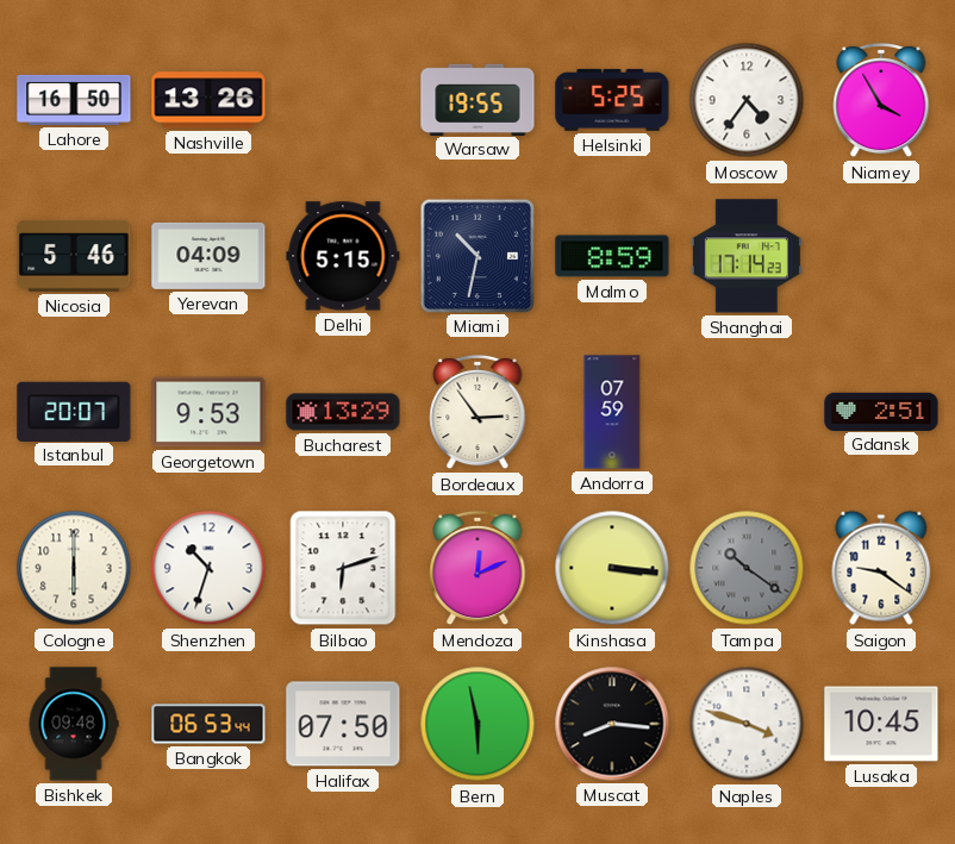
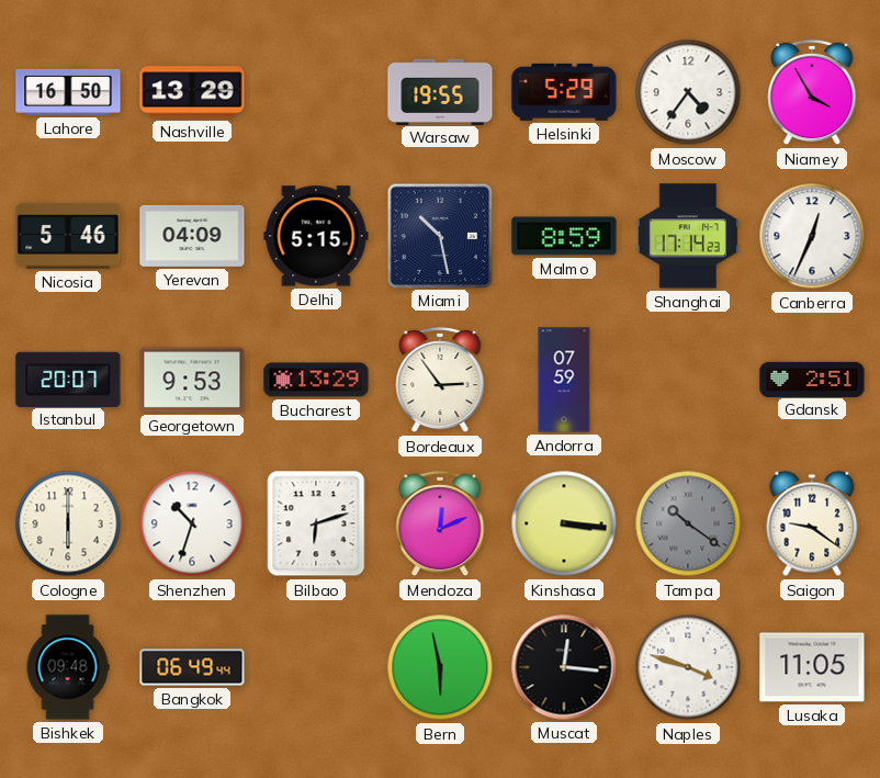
Nashville: 13:26 -> 13:29
Helsinki: 5:25 -> 5:29
Miami: 10:32 -> 10:28
Canberra: none -> 12:34
Bangkok: 06:53 -> 06:49
Halifax: 07:50 -> none
Muscat: 8:16 -> 12:16
Lusaka: 10:45 -> 11:05
